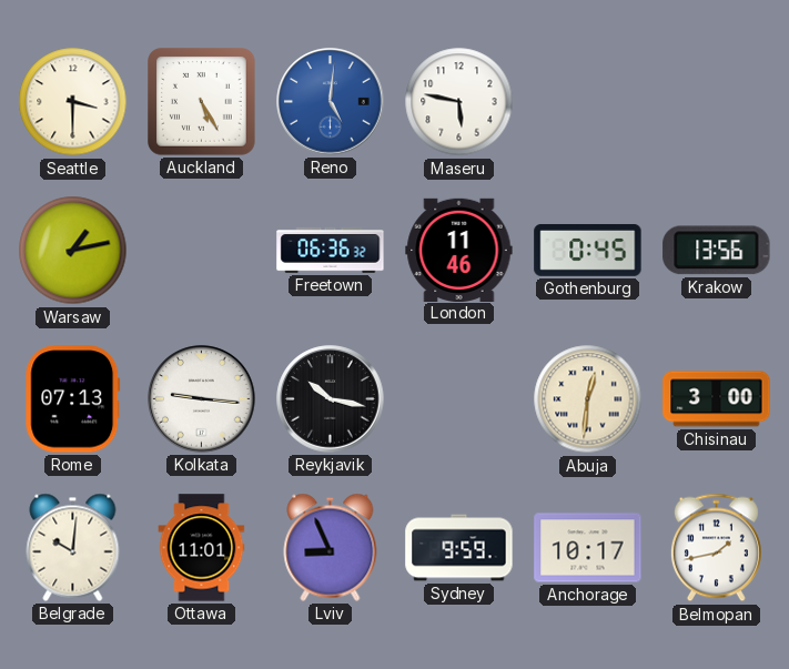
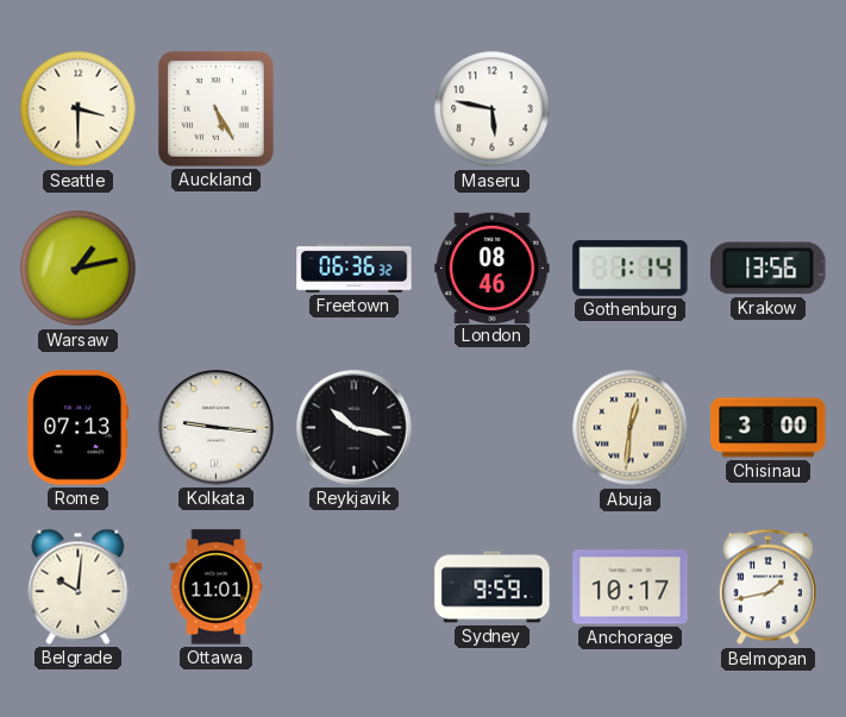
Reno: 5:01 -> none
London: 11:46 -> 08:46
Gothenburg: 0:45 -> 1:14
Lviv: 8:56 -> none
